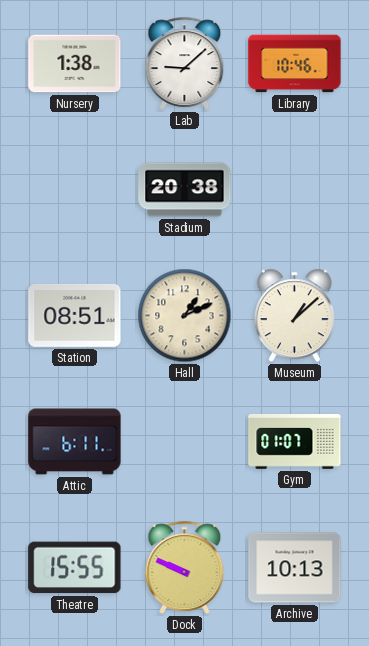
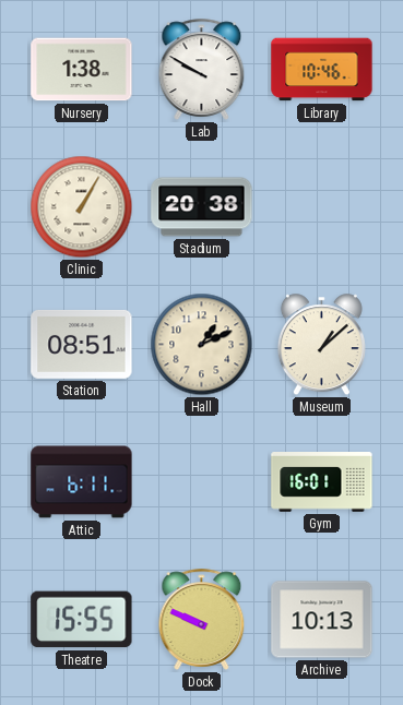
Lab: 9:08 -> 9:50
Clinic: none -> 1:05
Gym: 01:07 -> 16:01
